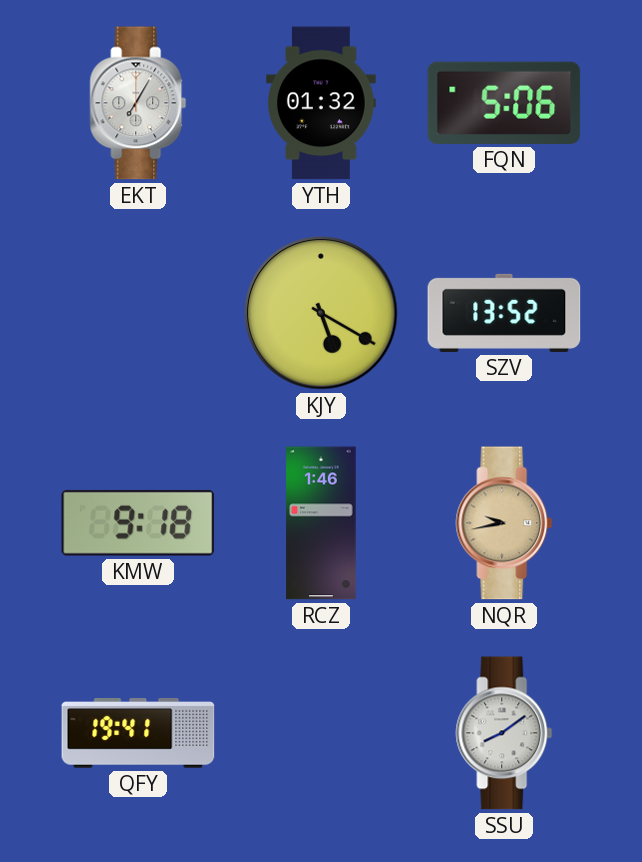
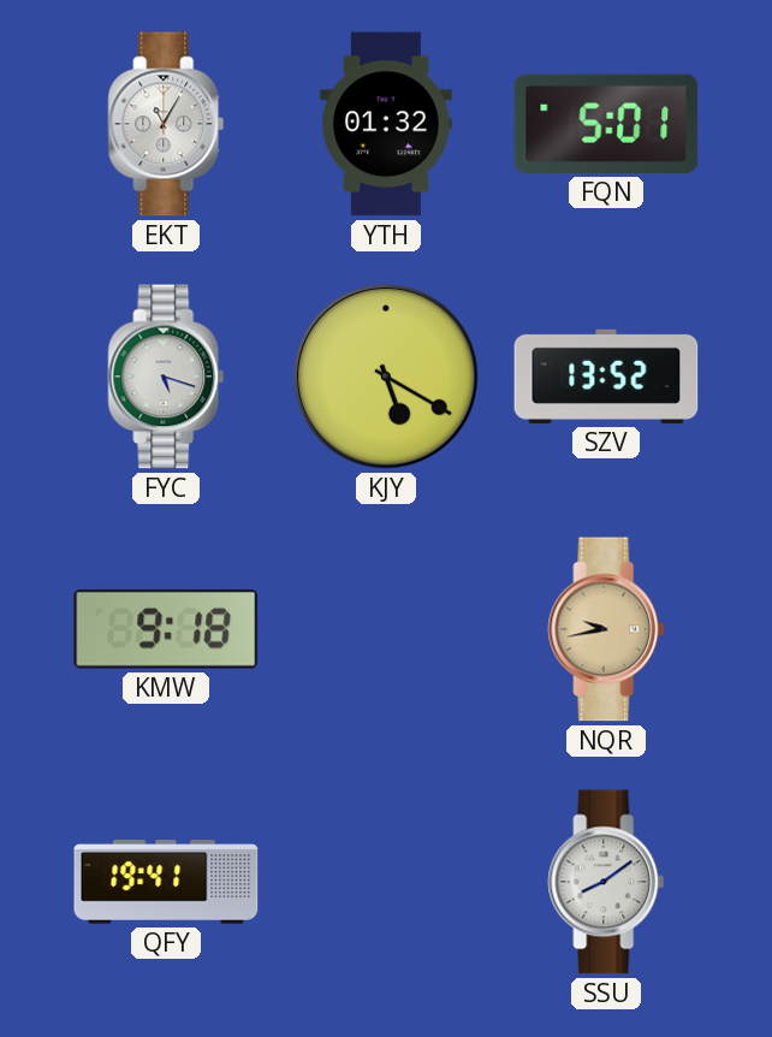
EKT: 7:05 -> 11:05
FQN: 5:06 -> 5:01
FYC: none -> 5:18
RCZ: 1:46 -> none
